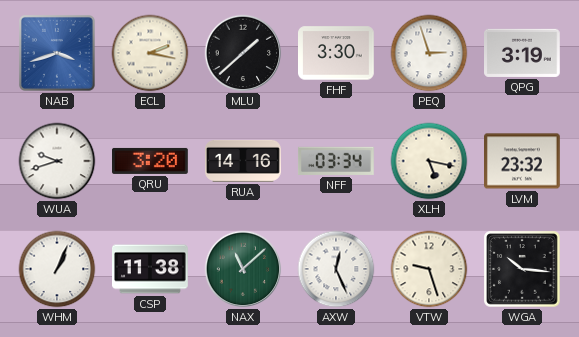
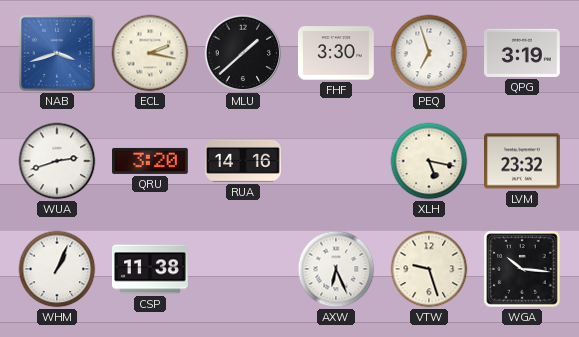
PEQ: 2:57 -> 6:57
WUA: 9:42 -> 2:42
NFF: 03:34 -> none
NAX: 11:08 -> none
AXW: 12:26 -> 6:26
